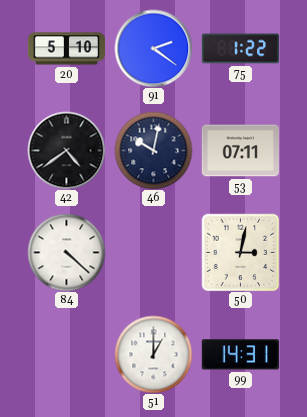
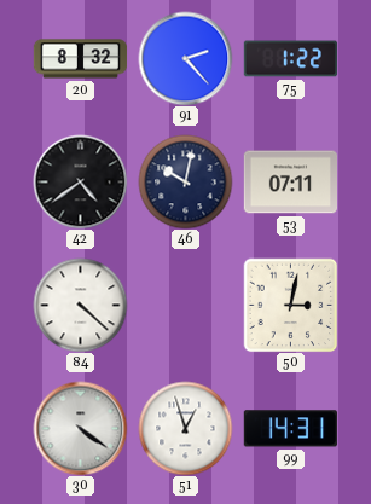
20: 5:10 -> 8:32
91: 2:21 -> 2:23
30: none -> 4:21
51: 1:00 -> 12:57
